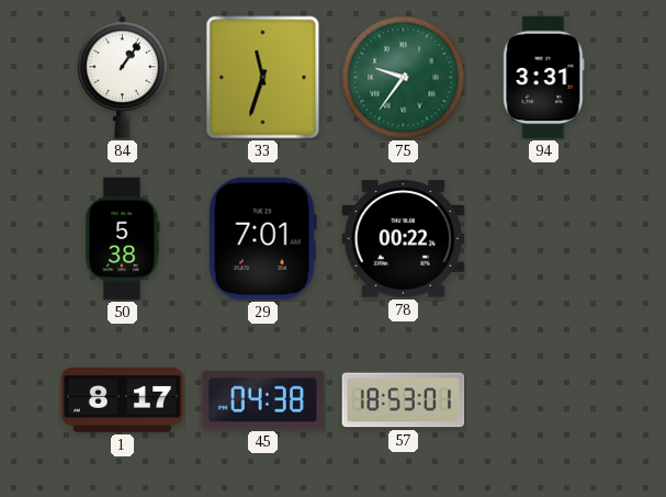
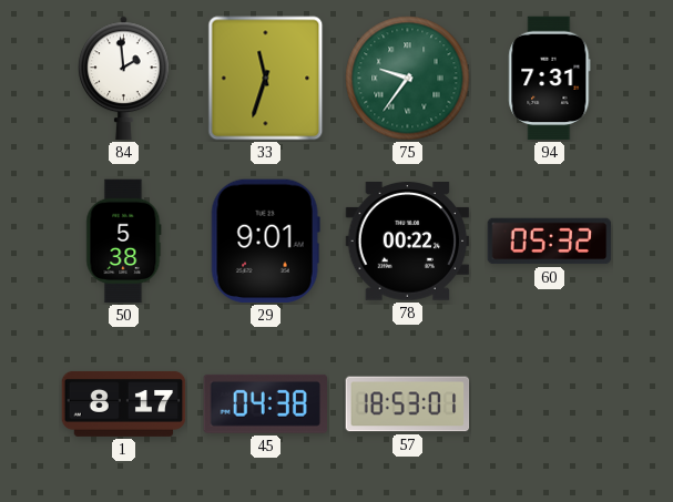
84: 1:06 -> 1:59
94: 3:31 -> 7:31
29: 7:01 -> 9:01
60: none -> 05:32
